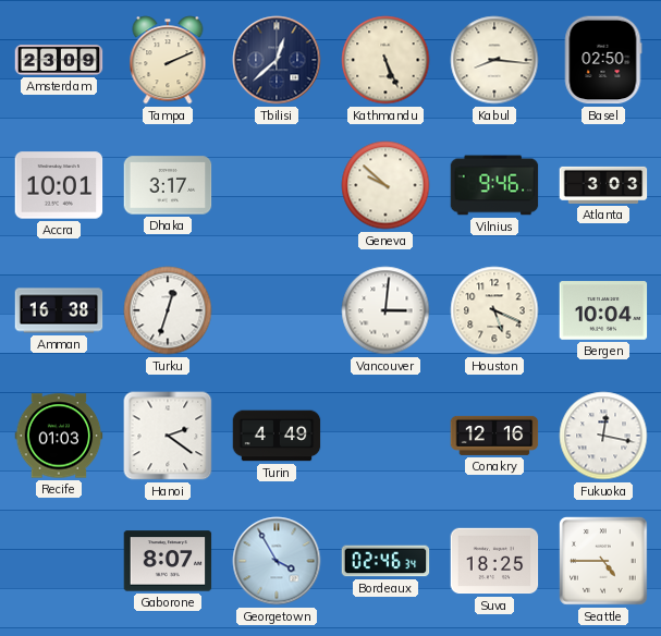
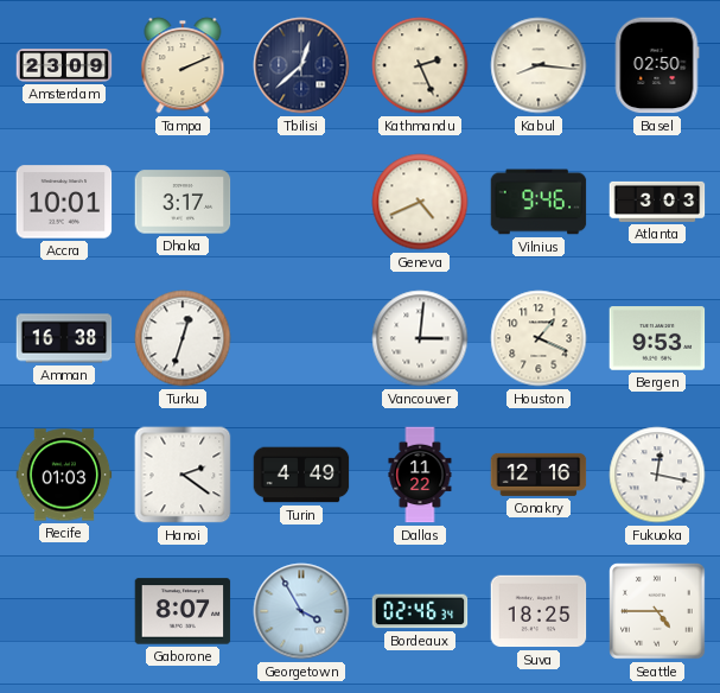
Kathmandu: 5:26 -> 2:26
Geneva: 9:52 -> 4:41
Houston: 5:19 -> 1:19
Bergen: 10:04 -> 9:53
Dallas: none -> 11:22
